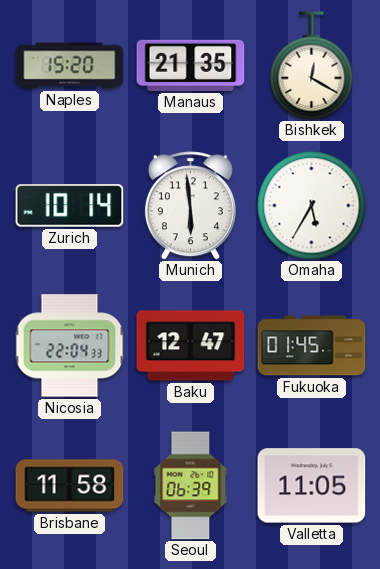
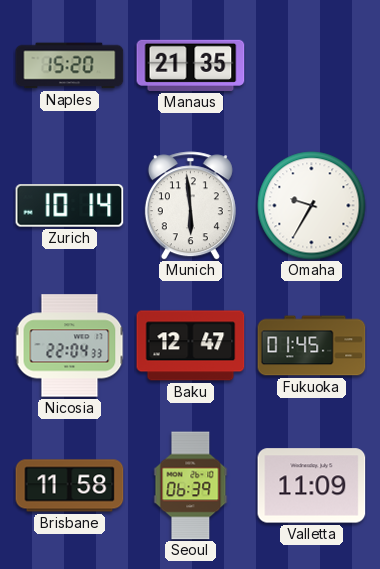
Bishkek: 12:20 -> none
Omaha: 5:35 -> 9:35
Valletta: 11:05 -> 11:09
